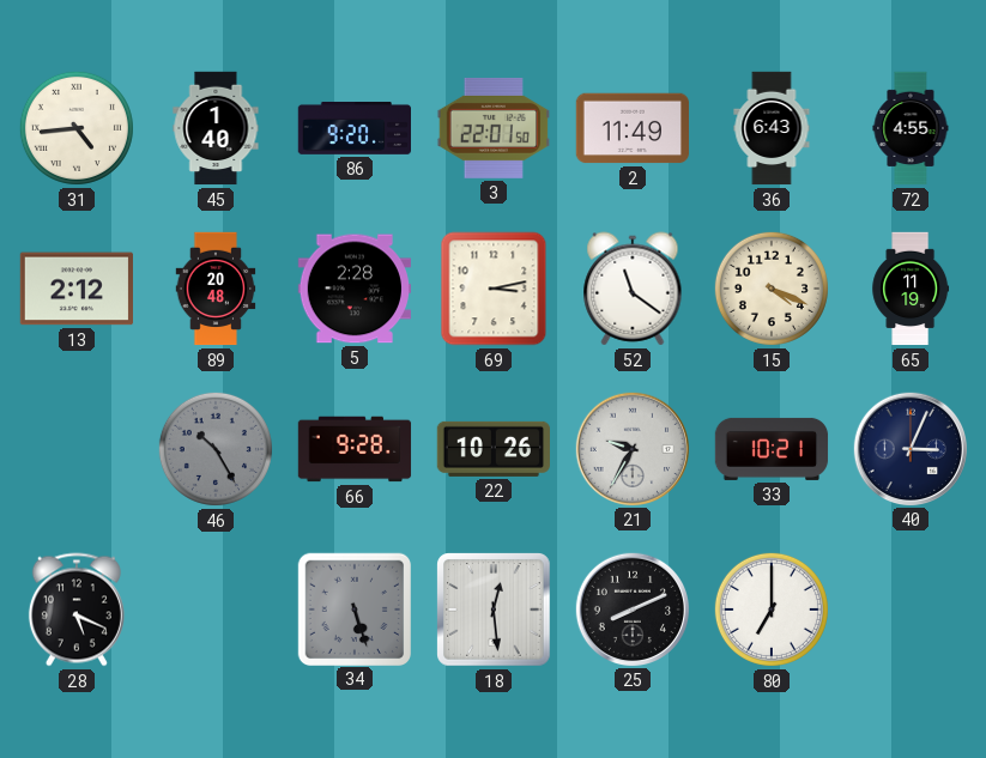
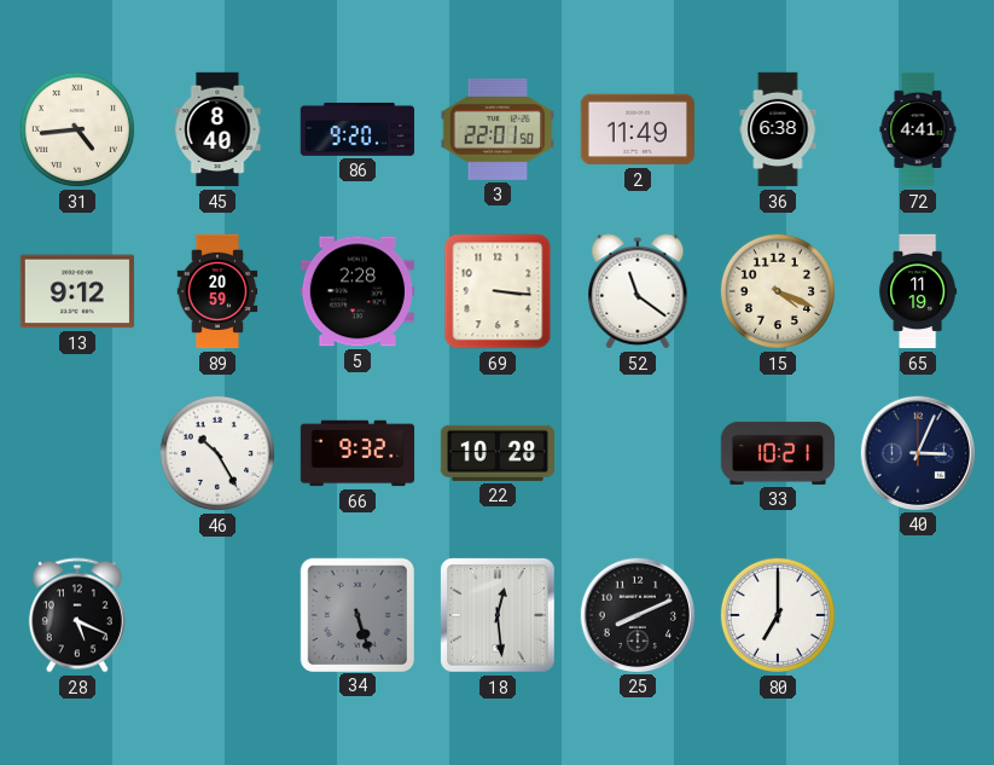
45: 1:40 -> 8:40
36: 6:43 -> 6:38
72: 4:55 -> 4:41
13: 2:12 -> 9:12
89: 20:48 -> 20:59
69: 3:13 -> 3:16
46 dial: grey -> white
66: 9:28 -> 9:32
22: 10:26 -> 10:28
21: 9:35 -> none
